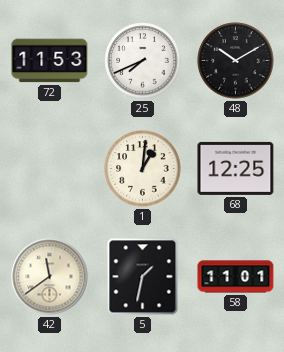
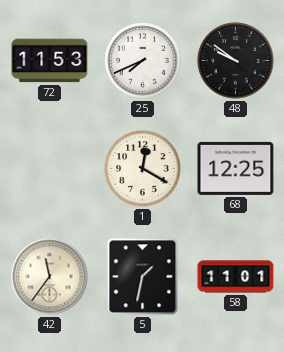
48: 10:10 -> 9:51
1: 1:01 -> 12:20
42: 11:39 -> 11:36
